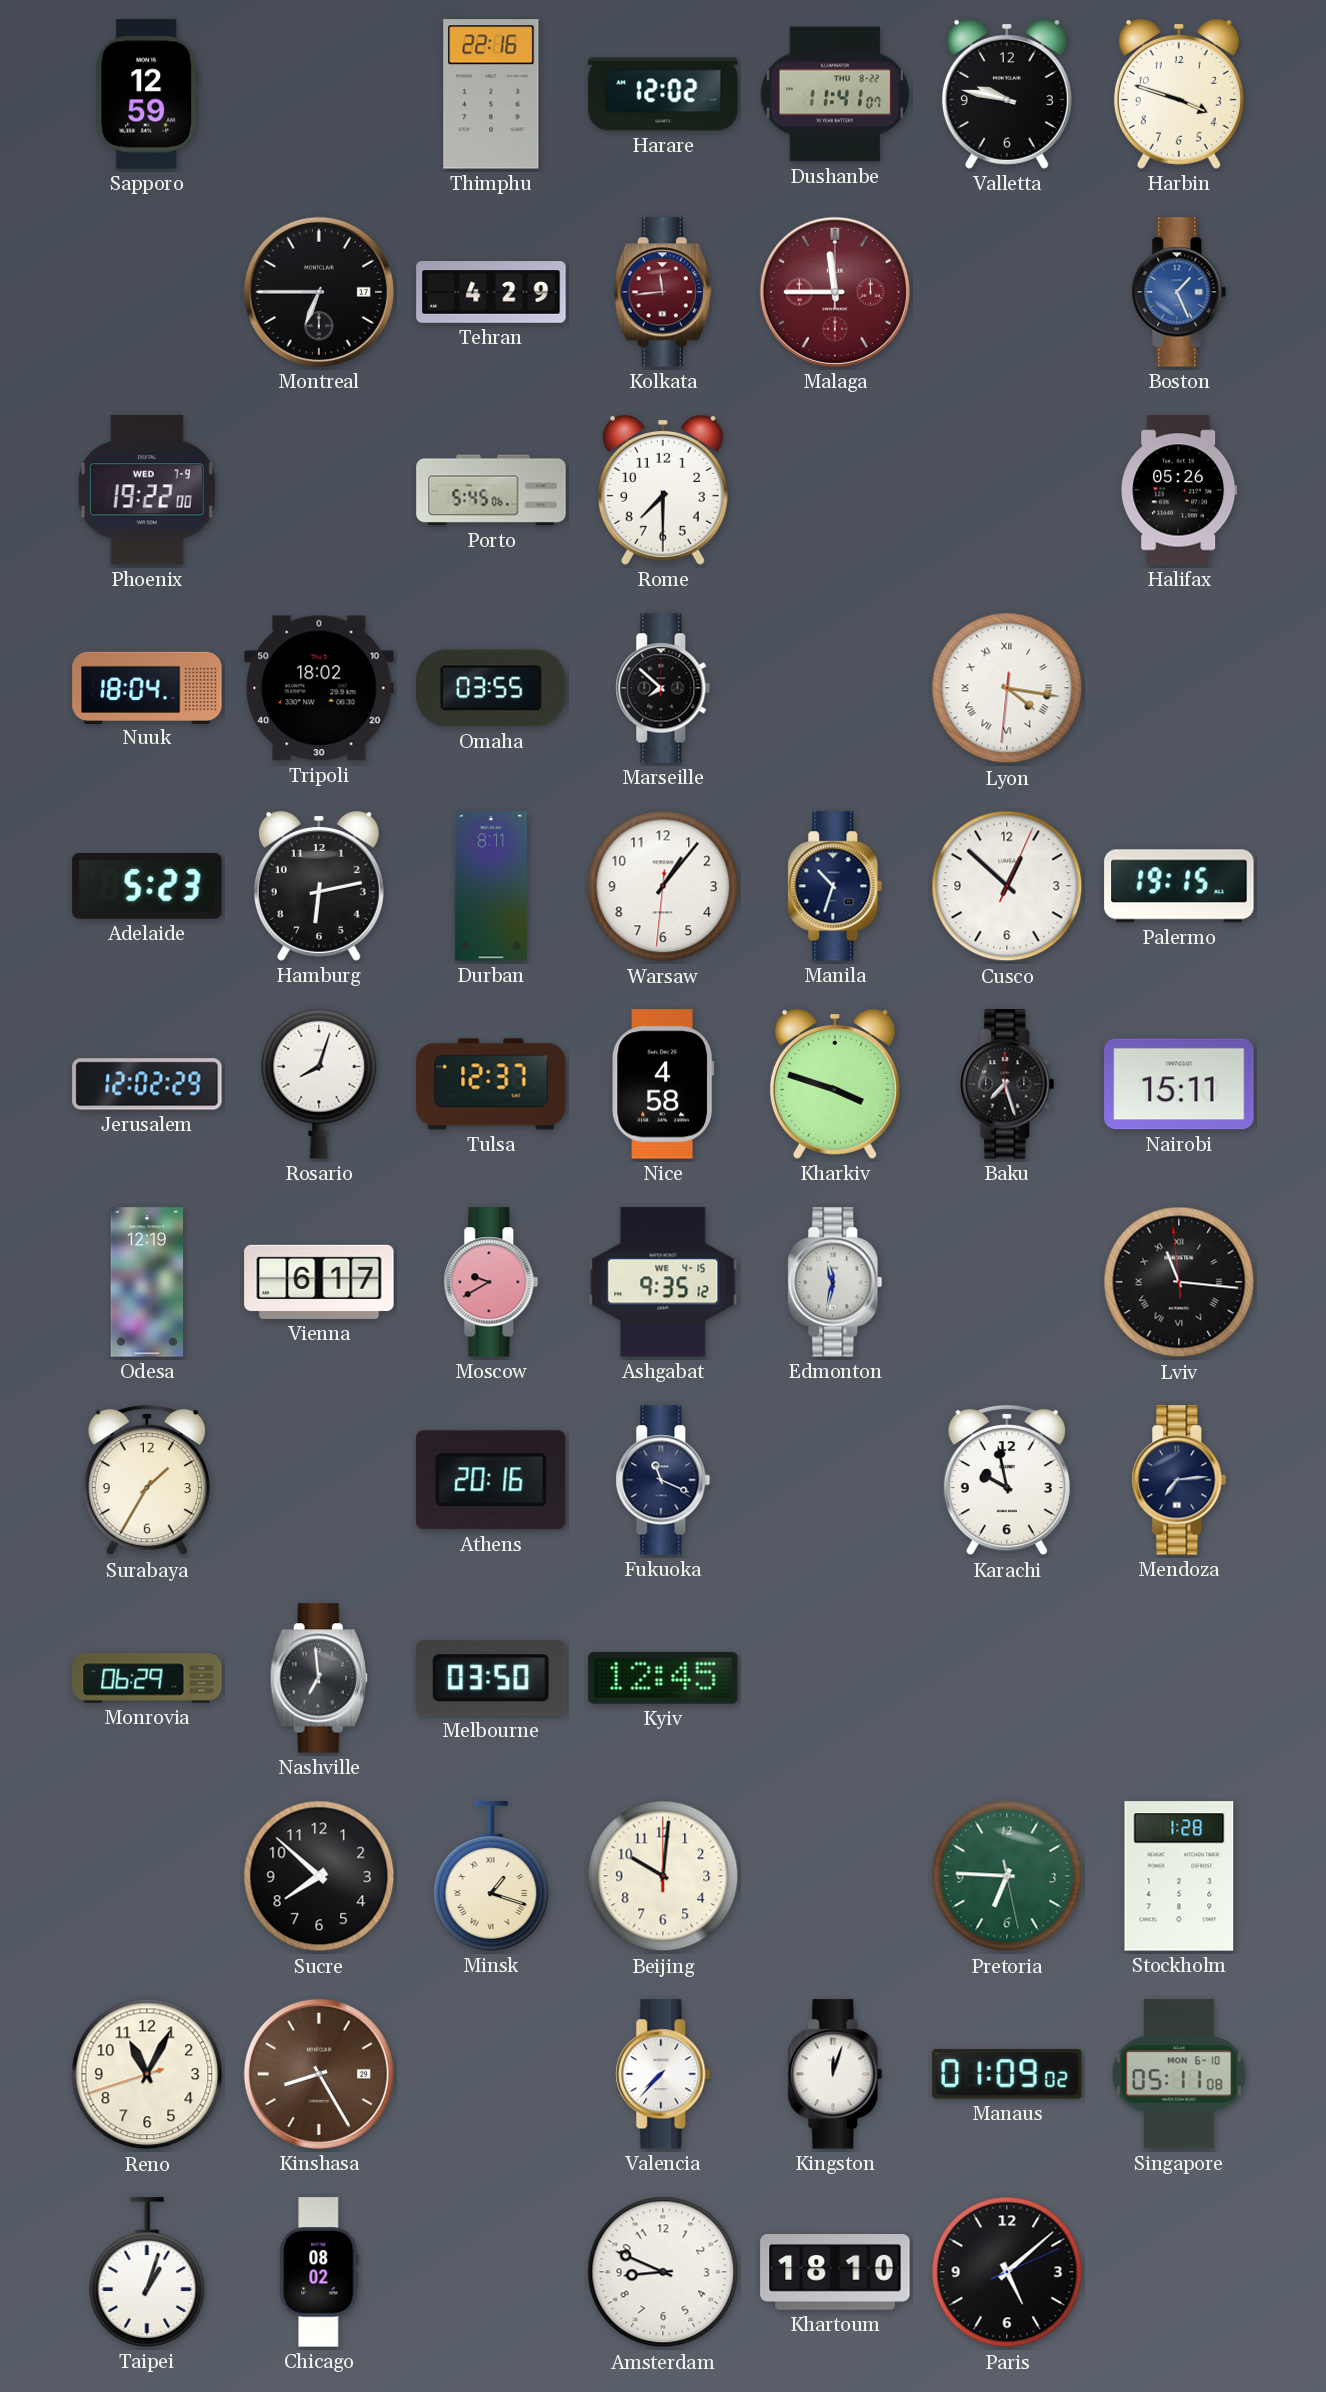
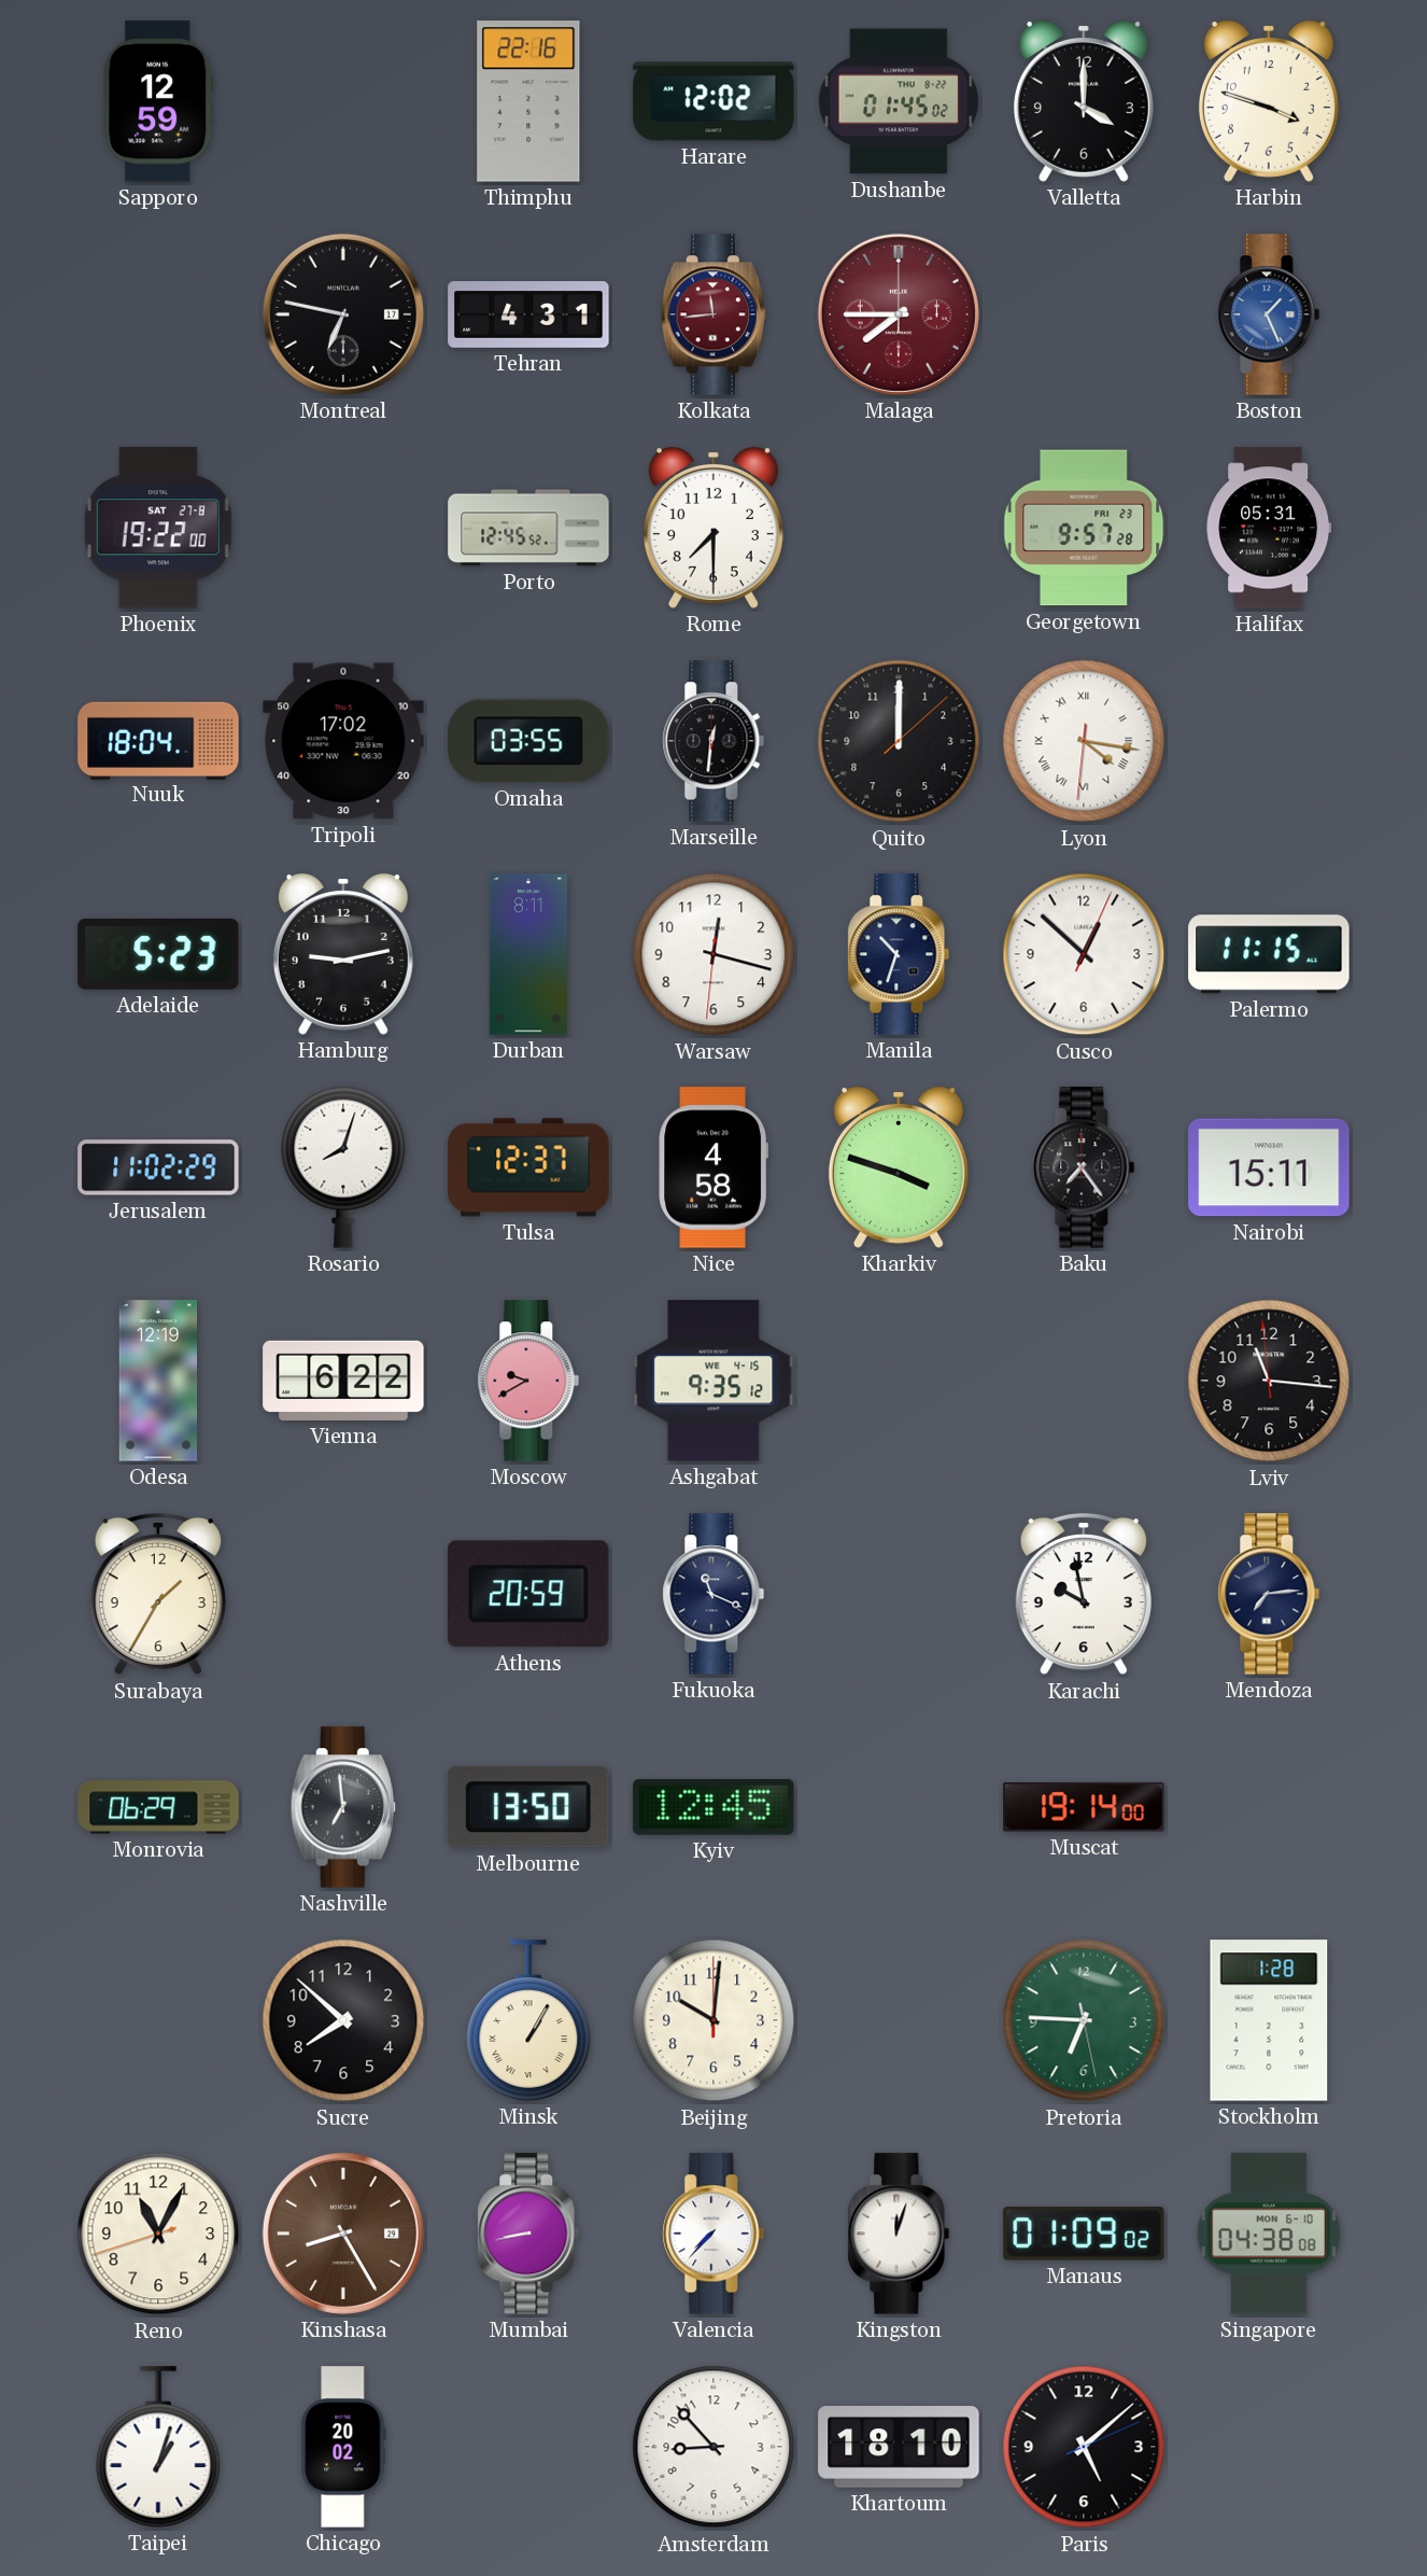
Dushanbe: 11:41 -> 01:45
Valletta: 9:47 -> 4:00
Montreal: 6:45 -> 6:47
Tehran: 4:29 -> 4:31
Malaga: 11:45 -> 7:45
Phoenix date: WED 7-9 -> SAT 27-8
Porto: 5:45 -> 12:45
Georgetown: none -> 9:57
Halifax: 05:26 -> 05:31
Tripoli: 18:02 -> 17:02
Marseille: 7:52 -> 12:31
Quito: none -> 12:00
Hamburg: 6:13 -> 9:13
Warsaw: 1:06 -> 12:17
Palermo: 19:15 -> 11:15
Jerusalem: 12:02 -> 11:02
Baku: 7:27 -> 7:24
Vienna: 6:17 -> 6:22
Edmonton: 11:32 -> none
Lviv numerals: Roman -> Arabic
Athens: 20:16 -> 20:59
Melbourne: 03:50 -> 13:50
Muscat: none -> 19:14
Minsk: 1:18 -> 1:05
Mumbai: none -> 8:43
Singapore: 05:11 -> 04:38
Chicago: 08:02 -> 20:02
Amsterdam: 8:49 -> 8:53
